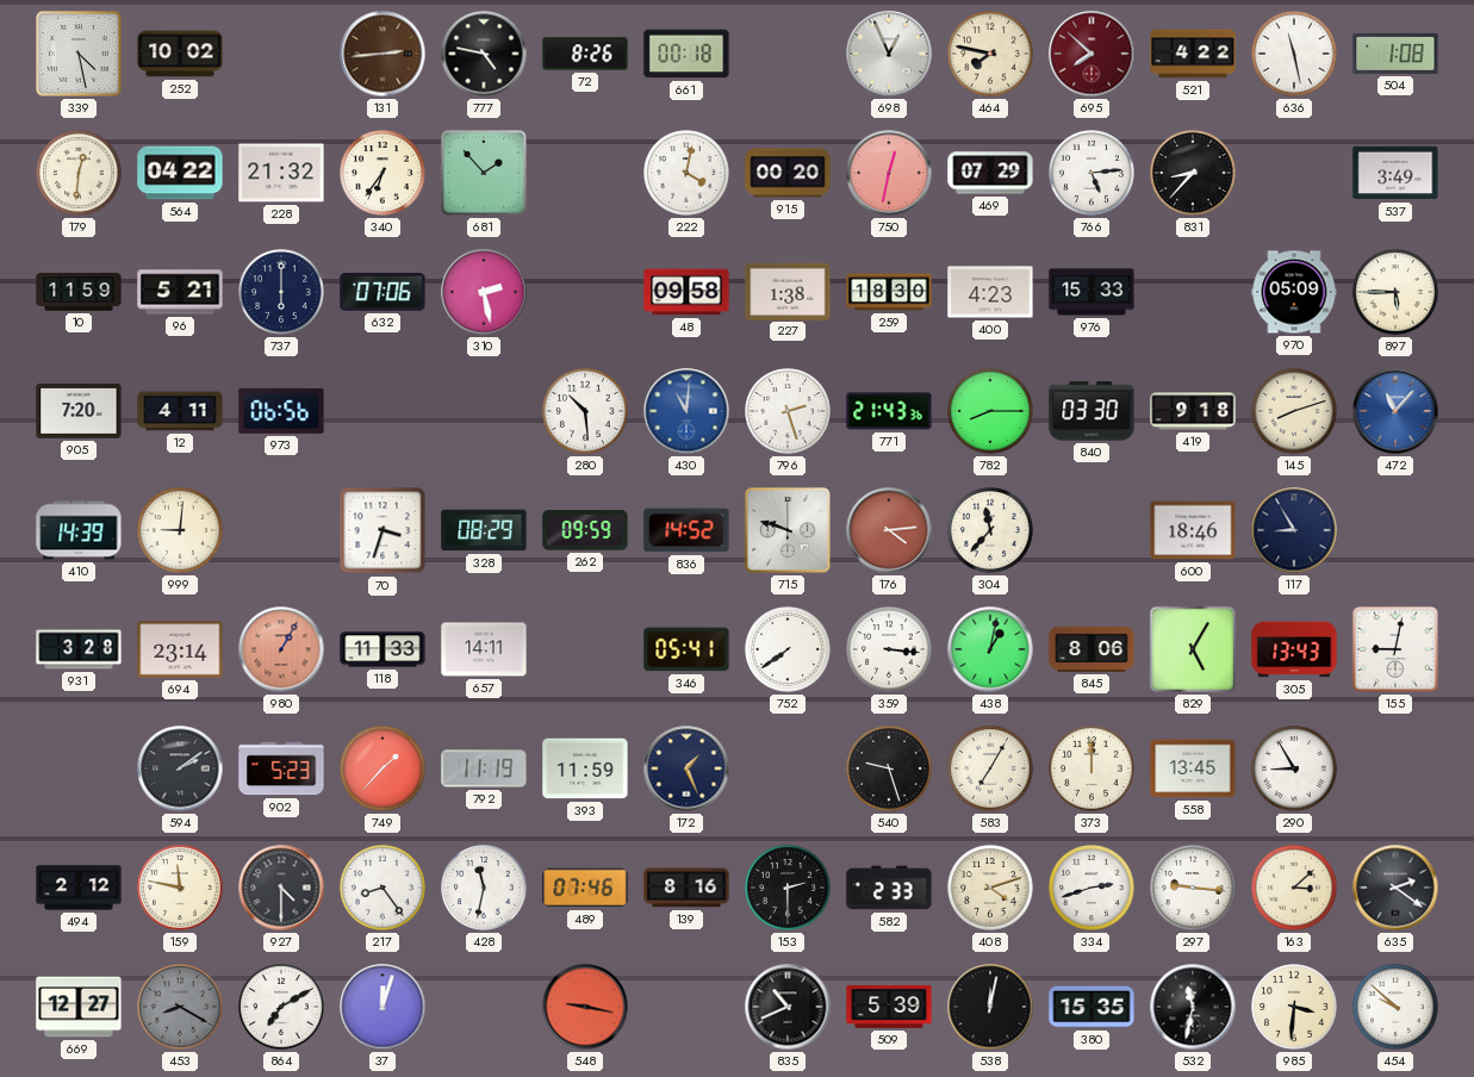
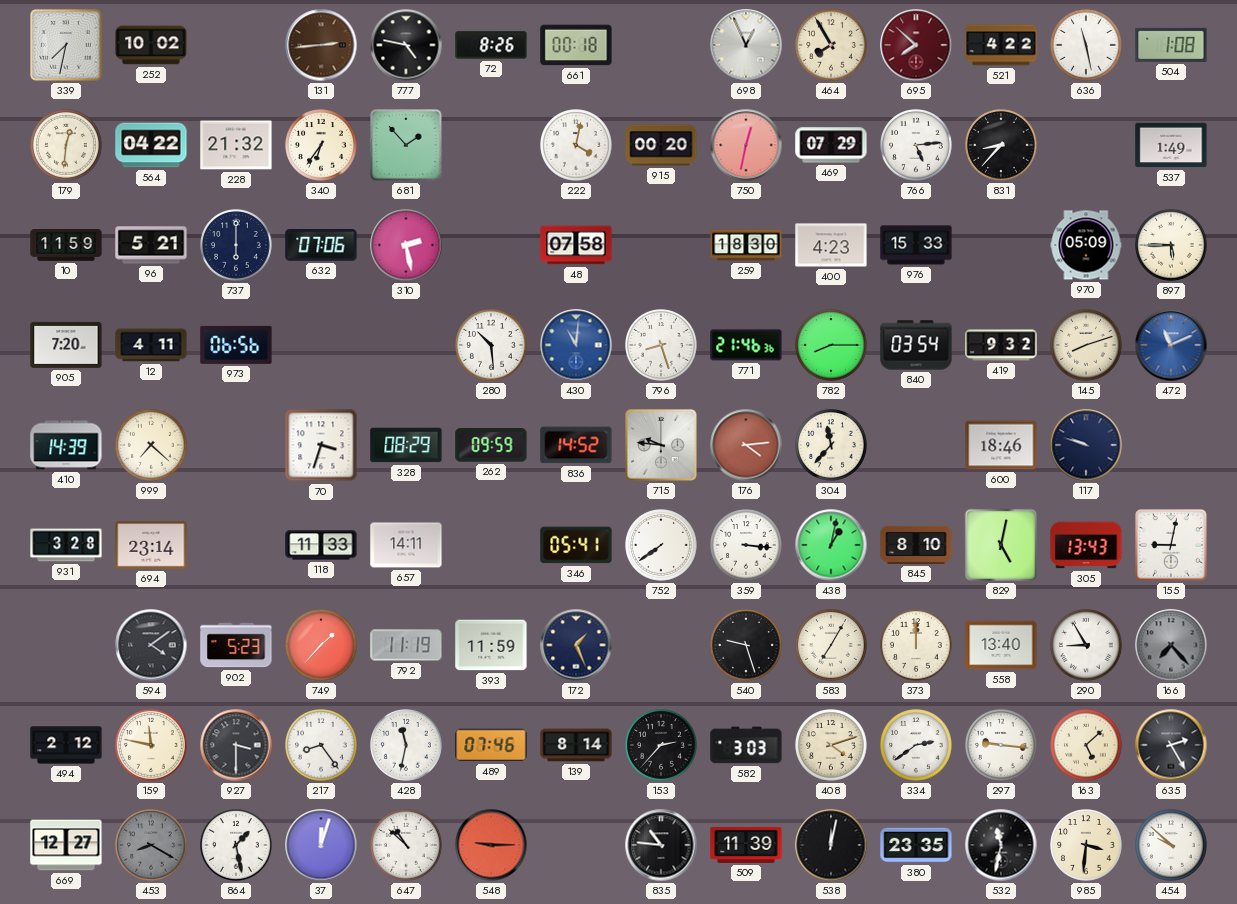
339: 4:28 -> 7:32
464: 7:47 -> 7:55
537: 3:49 -> 1:49
48: 09:58 -> 07:58
227: 1:38 -> none
796: 2:27 -> 8:27
771: 21:43 -> 21:46
840: 03:30 -> 03:54
419: 9:18 -> 9:32
472: 11:07 -> 11:11
999: 9:01 -> 7:22
715: 9:48 -> 9:46
117: 8:55 -> 9:48
980: 1:05 -> none
845: 8:06 -> 8:10
829: 5:05 -> 5:02
594: 2:09 -> 4:09
558: 13:45 -> 13:40
166: none -> 7:23
927: 4:30 -> 3:30
139: 8:16 -> 8:14
153: 2:30 -> 2:37
582: 2:33 -> 3:03
334: 2:42 -> 2:39
163: 3:08 -> 5:08
635: 2:21 -> 2:25
864: 7:10 -> 1:28
647: none -> 10:52
548: 9:17 -> 9:15
835: 10:41 -> 10:46
509: 5:39 -> 11:39
380: 15:35 -> 23:35
